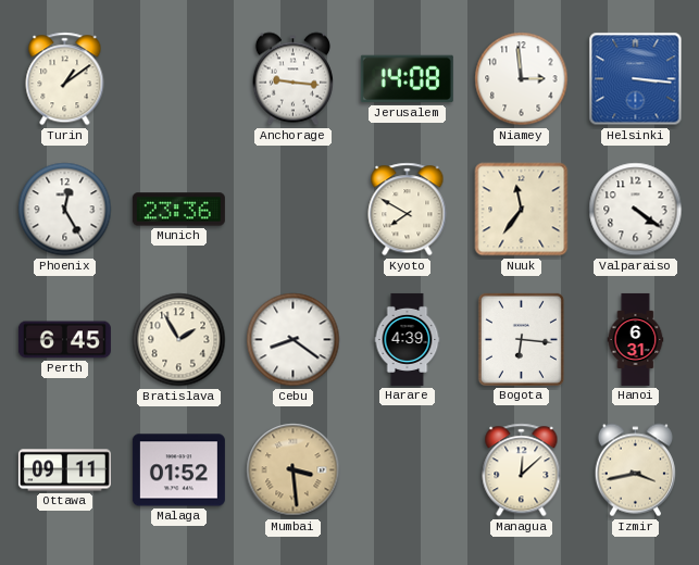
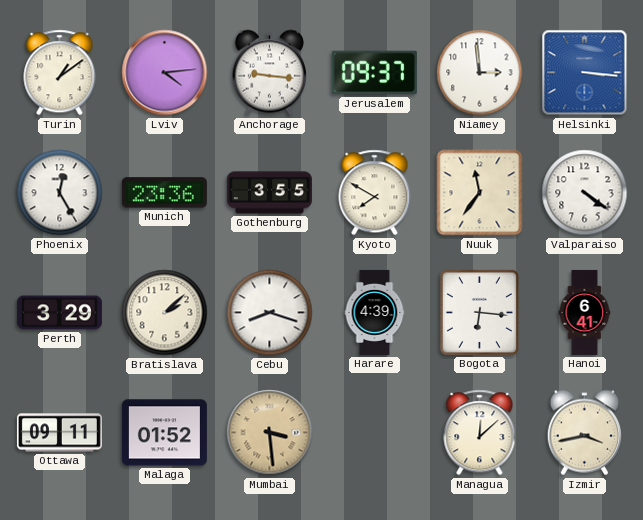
Lviv: none -> 4:14
Jerusalem: 14:08 -> 09:37
Gothenburg: none -> 3:55
Perth: 6:45 -> 3:29
Bratislava: 1:55 -> 2:08
Cebu: 8:21 -> 8:18
Hanoi: 6:31 -> 6:41
